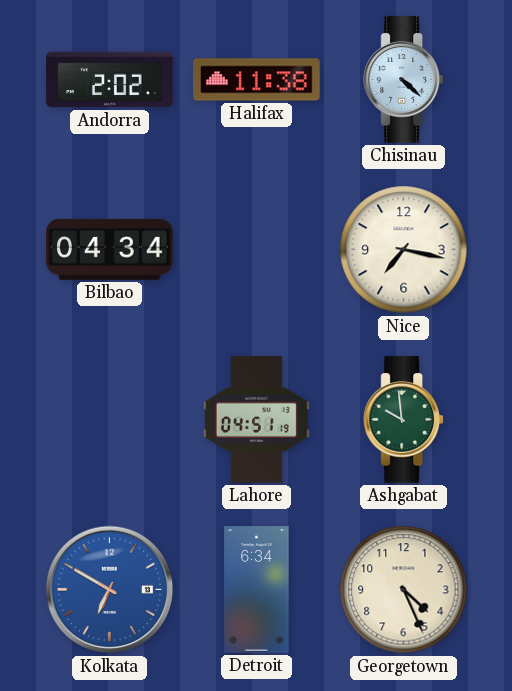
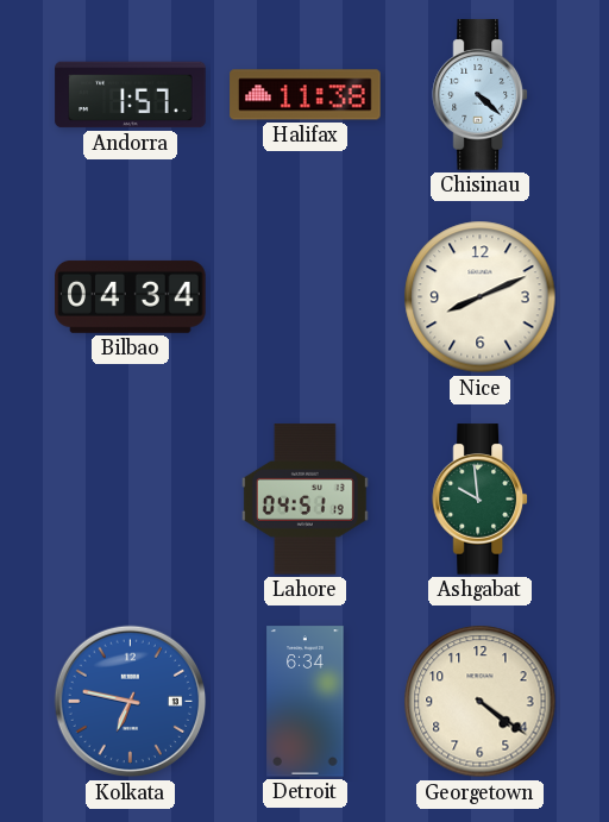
Andorra: 2:02 -> 1:57
Nice: 7:17 -> 8:11
Kolkata: 6:50 -> 6:47
Georgetown: 4:26 -> 4:21
